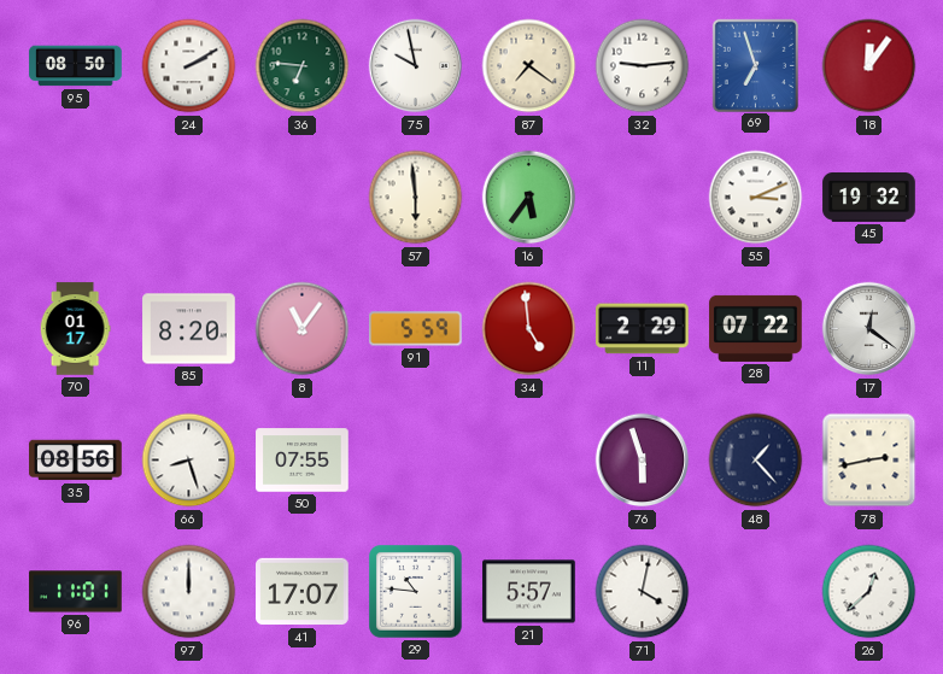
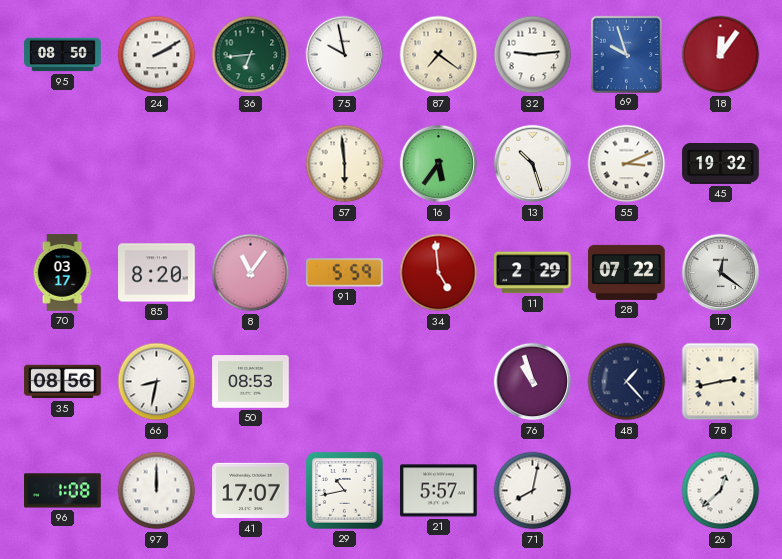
36: 6:46 -> 6:44
69: 6:57 -> 9:57
13: none -> 10:27
70: 01:17 -> 03:17
66: 8:27 -> 8:32
50: 07:55 -> 08:53
76: 5:57 -> 10:57
96: 11:01 -> 1:08
29: 10:46 -> 10:43
71: 4:02 -> 8:02
